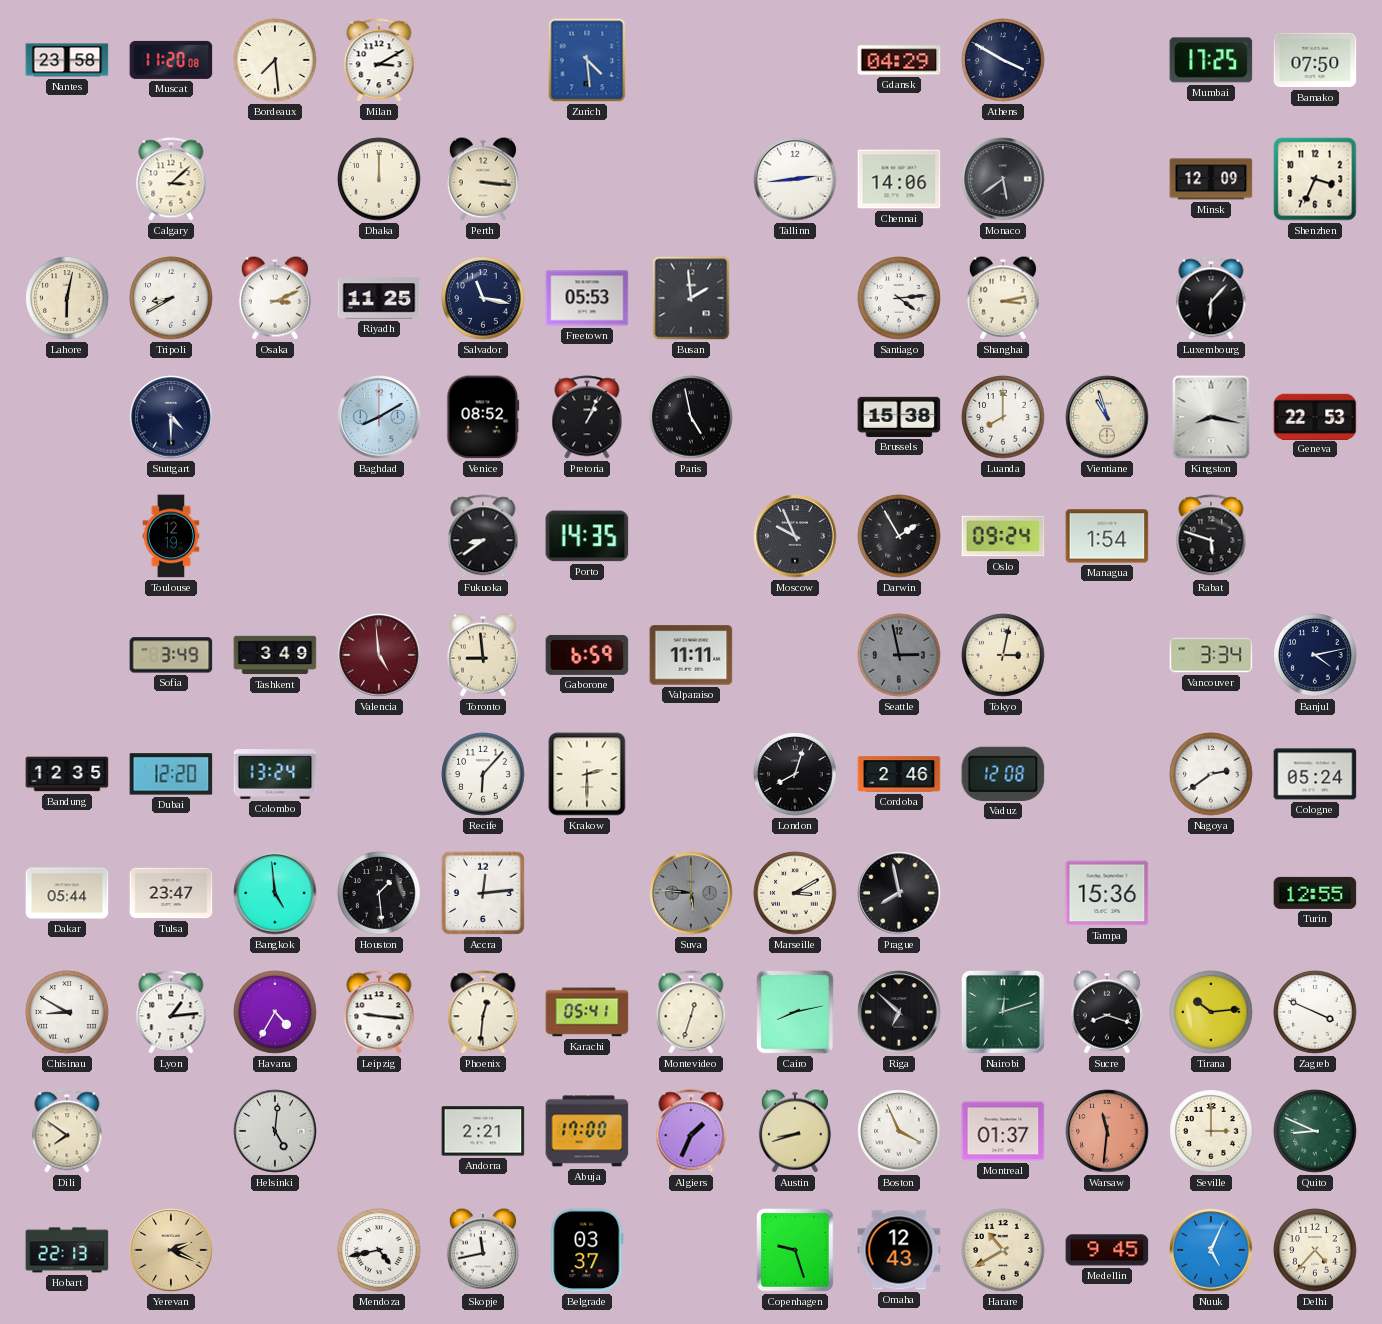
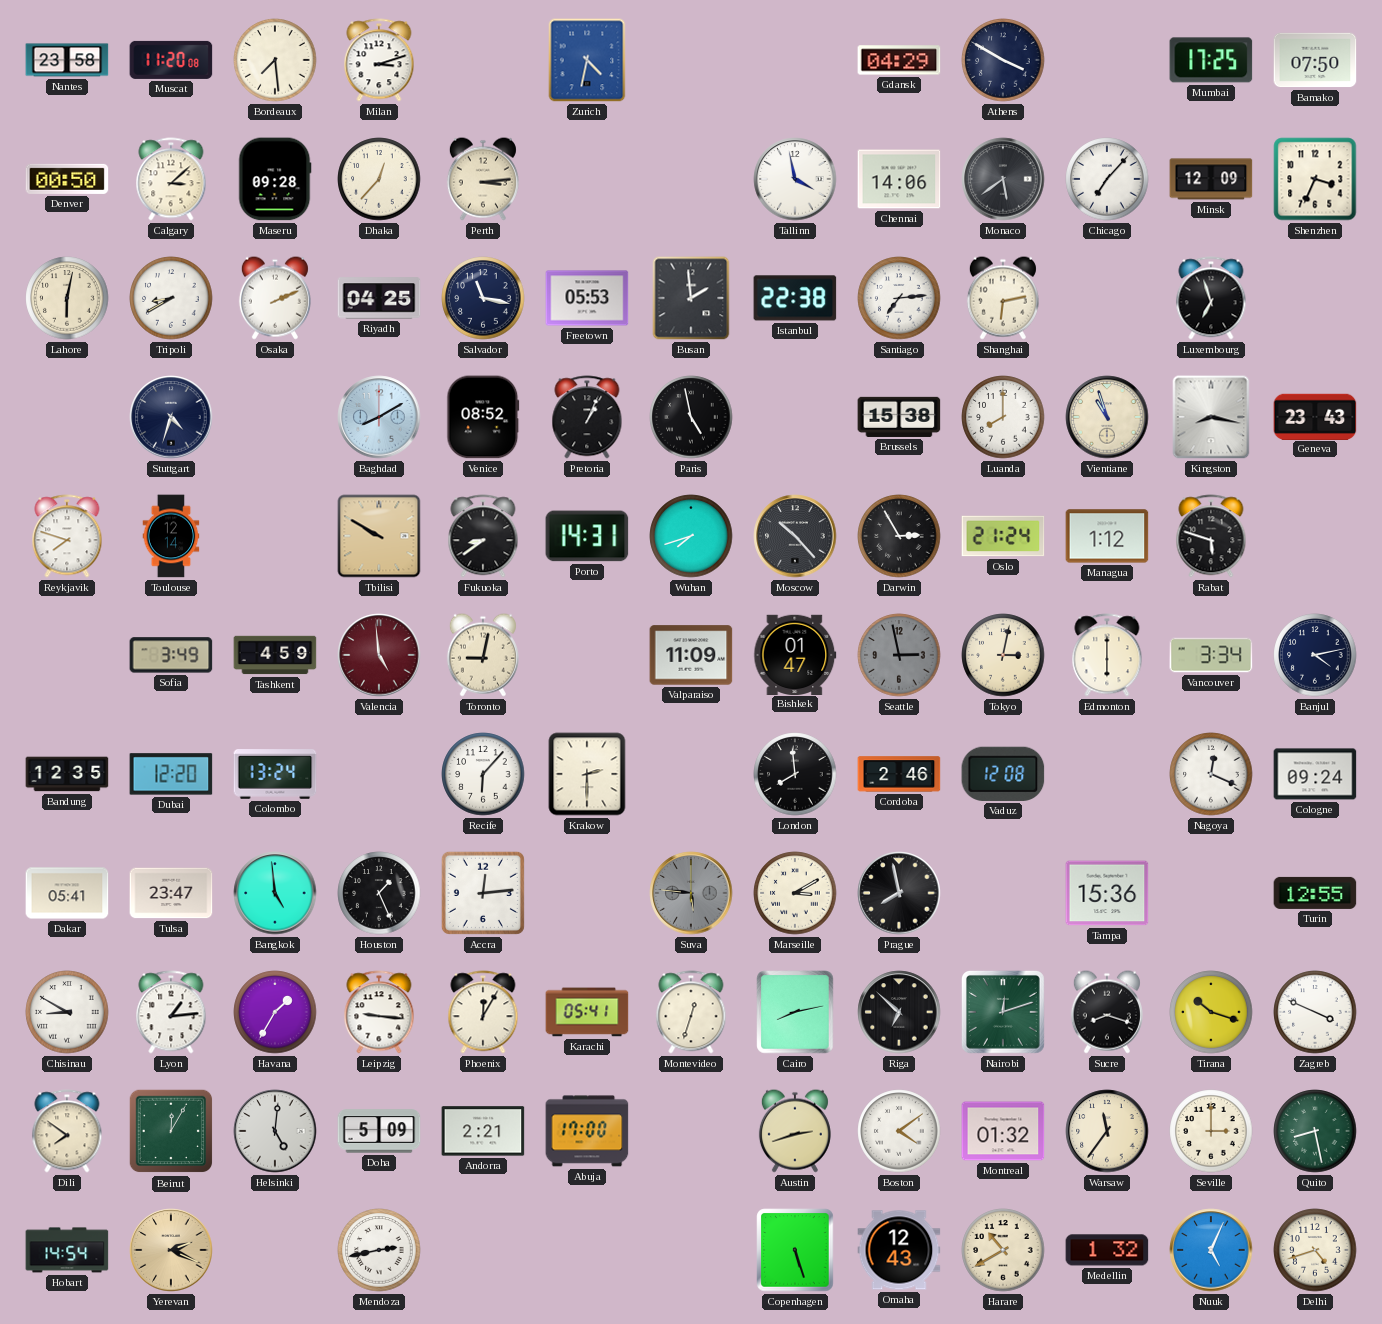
Milan: 3:10 -> 3:12
Zurich: 4:29 -> 4:32
Denver: none -> 00:50
Maseru: none -> 09:28
Dhaka: 12:00 -> 12:37
Perth: 3:16 -> 3:14
Tallinn: 2:44 -> 3:58
Chicago: none -> 7:07
Osaka: 3:11 -> 2:11
Riyadh: 11:25 -> 04:25
Istanbul: none -> 22:38
Santiago: 4:14 -> 7:14
Shanghai: 3:13 -> 6:13
Luxembourg: 6:07 -> 6:57
Stuttgart: 4:30 -> 4:33
Geneva: 22:53 -> 23:43
Reykjavik: none -> 7:48
Toulouse: 12:19 -> 12:14
Tbilisi: none -> 9:50
Porto: 14:35 -> 14:31
Wuhan: none -> 7:42
Moscow: 9:56 -> 10:23
Darwin: 1:55 -> 2:55
Oslo: 09:24 -> 21:24
Managua: 1:54 -> 1:12
Tashkent: 3:49 -> 4:59
Toronto: 8:59 -> 9:02
Gaborone: 6:59 -> none
Valparaiso: 11:11 -> 11:09
Bishkek: none -> 01:47
Edmonton: none -> 6:00
London: 8:03 -> 7:59
Nagoya: 2:39 -> 12:19
Cologne: 05:24 -> 09:24
Dakar: 05:44 -> 05:41
Houston: 1:29 -> 1:26
Havana: 4:35 -> 1:35
Phoenix: 12:31 -> 12:05
Tirana: 10:14 -> 10:18
Beirut: none -> 12:05
Doha: none -> 5:09
Algiers: 1:34 -> none
Austin: 8:42 -> 2:42
Boston: 3:56 -> 4:09
Montreal: 01:37 -> 01:32
Warsaw: 11:31 -> 11:36
Warsaw dial: salmon -> cream
Quito: 8:49 -> 8:28
Hobart: 22:13 -> 14:54
Mendoza: 4:43 -> 2:43
Skopje: 11:43 -> none
Belgrade: 03:37 -> none
Copenhagen: 9:27 -> 5:27
Medellin: 9:45 -> 1:32
Delhi: 4:37 -> 4:42
